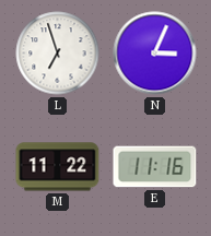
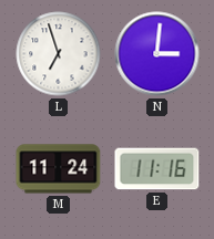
N: 3:04 -> 3:01
M: 11:22 -> 11:24
